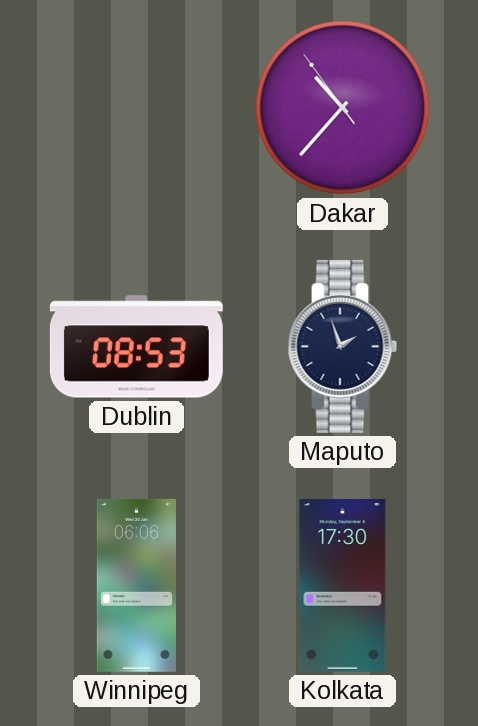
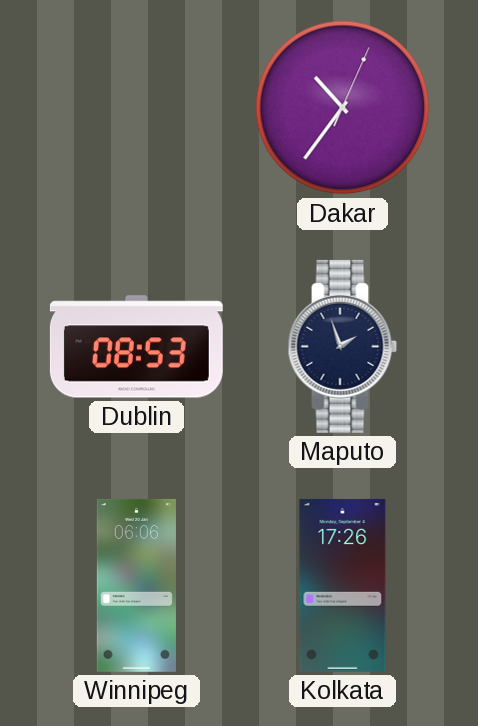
Dakar: 10:36:54 -> 10:36:04
Kolkata: 17:30 -> 17:26
